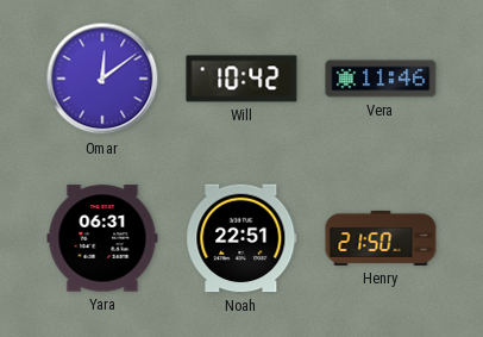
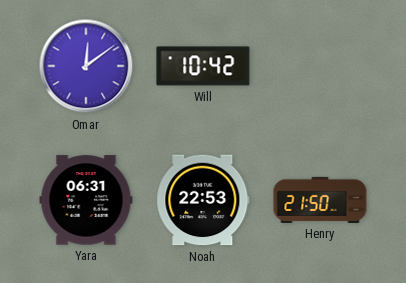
Vera: 11:46 -> none
Noah: 22:51 -> 22:53
